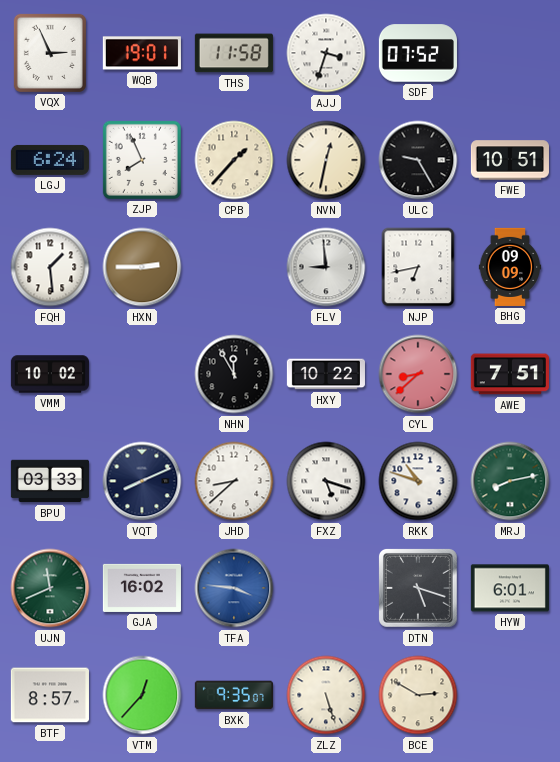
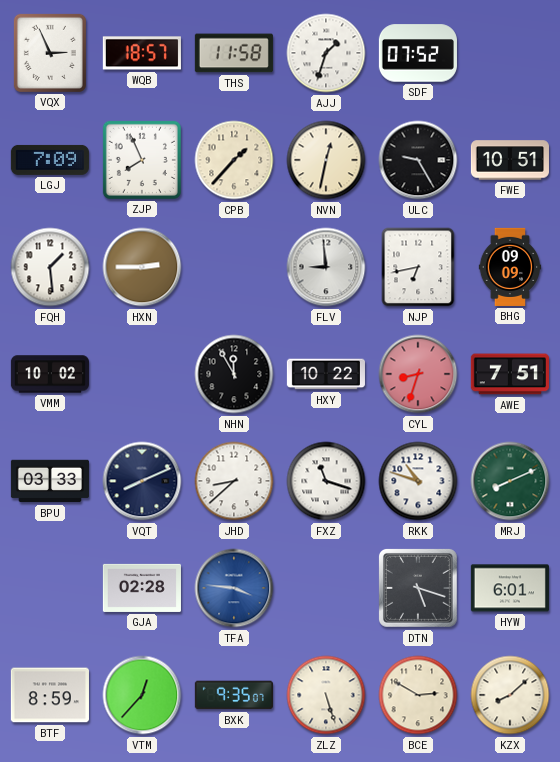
WQB: 19:01 -> 18:57
AJJ: 3:33 -> 1:33
LGJ: 6:24 -> 7:09
CYL: 8:38 -> 8:33
FXZ: 5:18 -> 11:18
MRJ: 8:13 -> 8:11
UJN: 11:41 -> none
GJA: 16:02 -> 02:28
BTF: 8:57 -> 8:59
KZX: none -> 8:08
